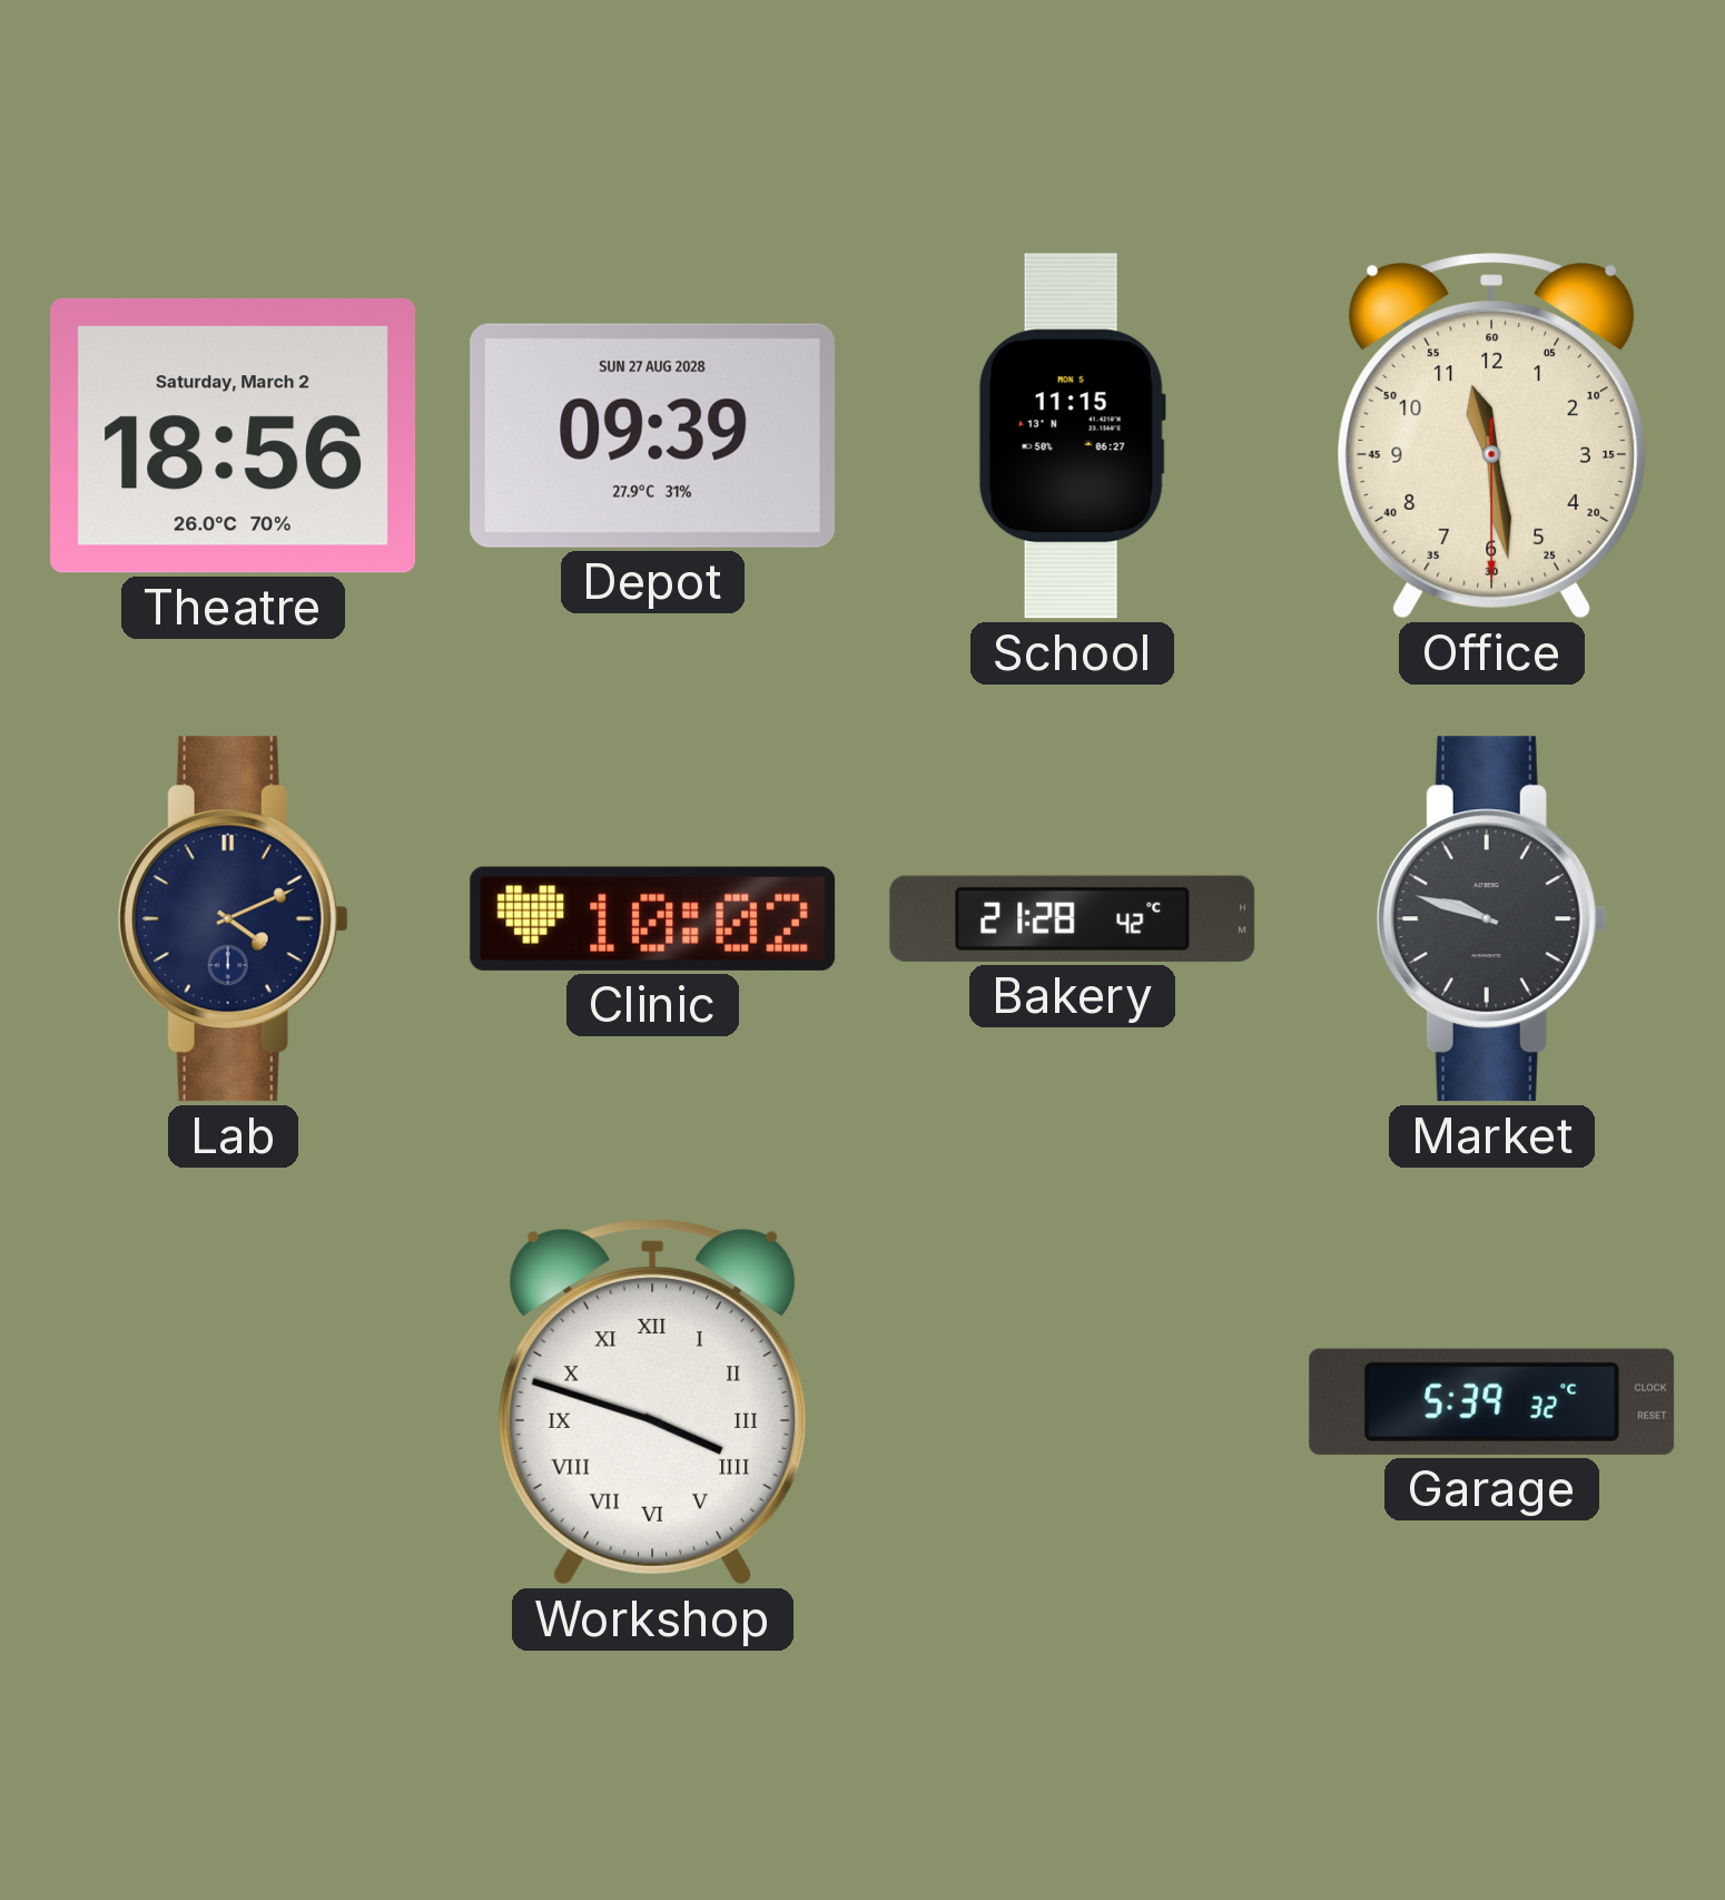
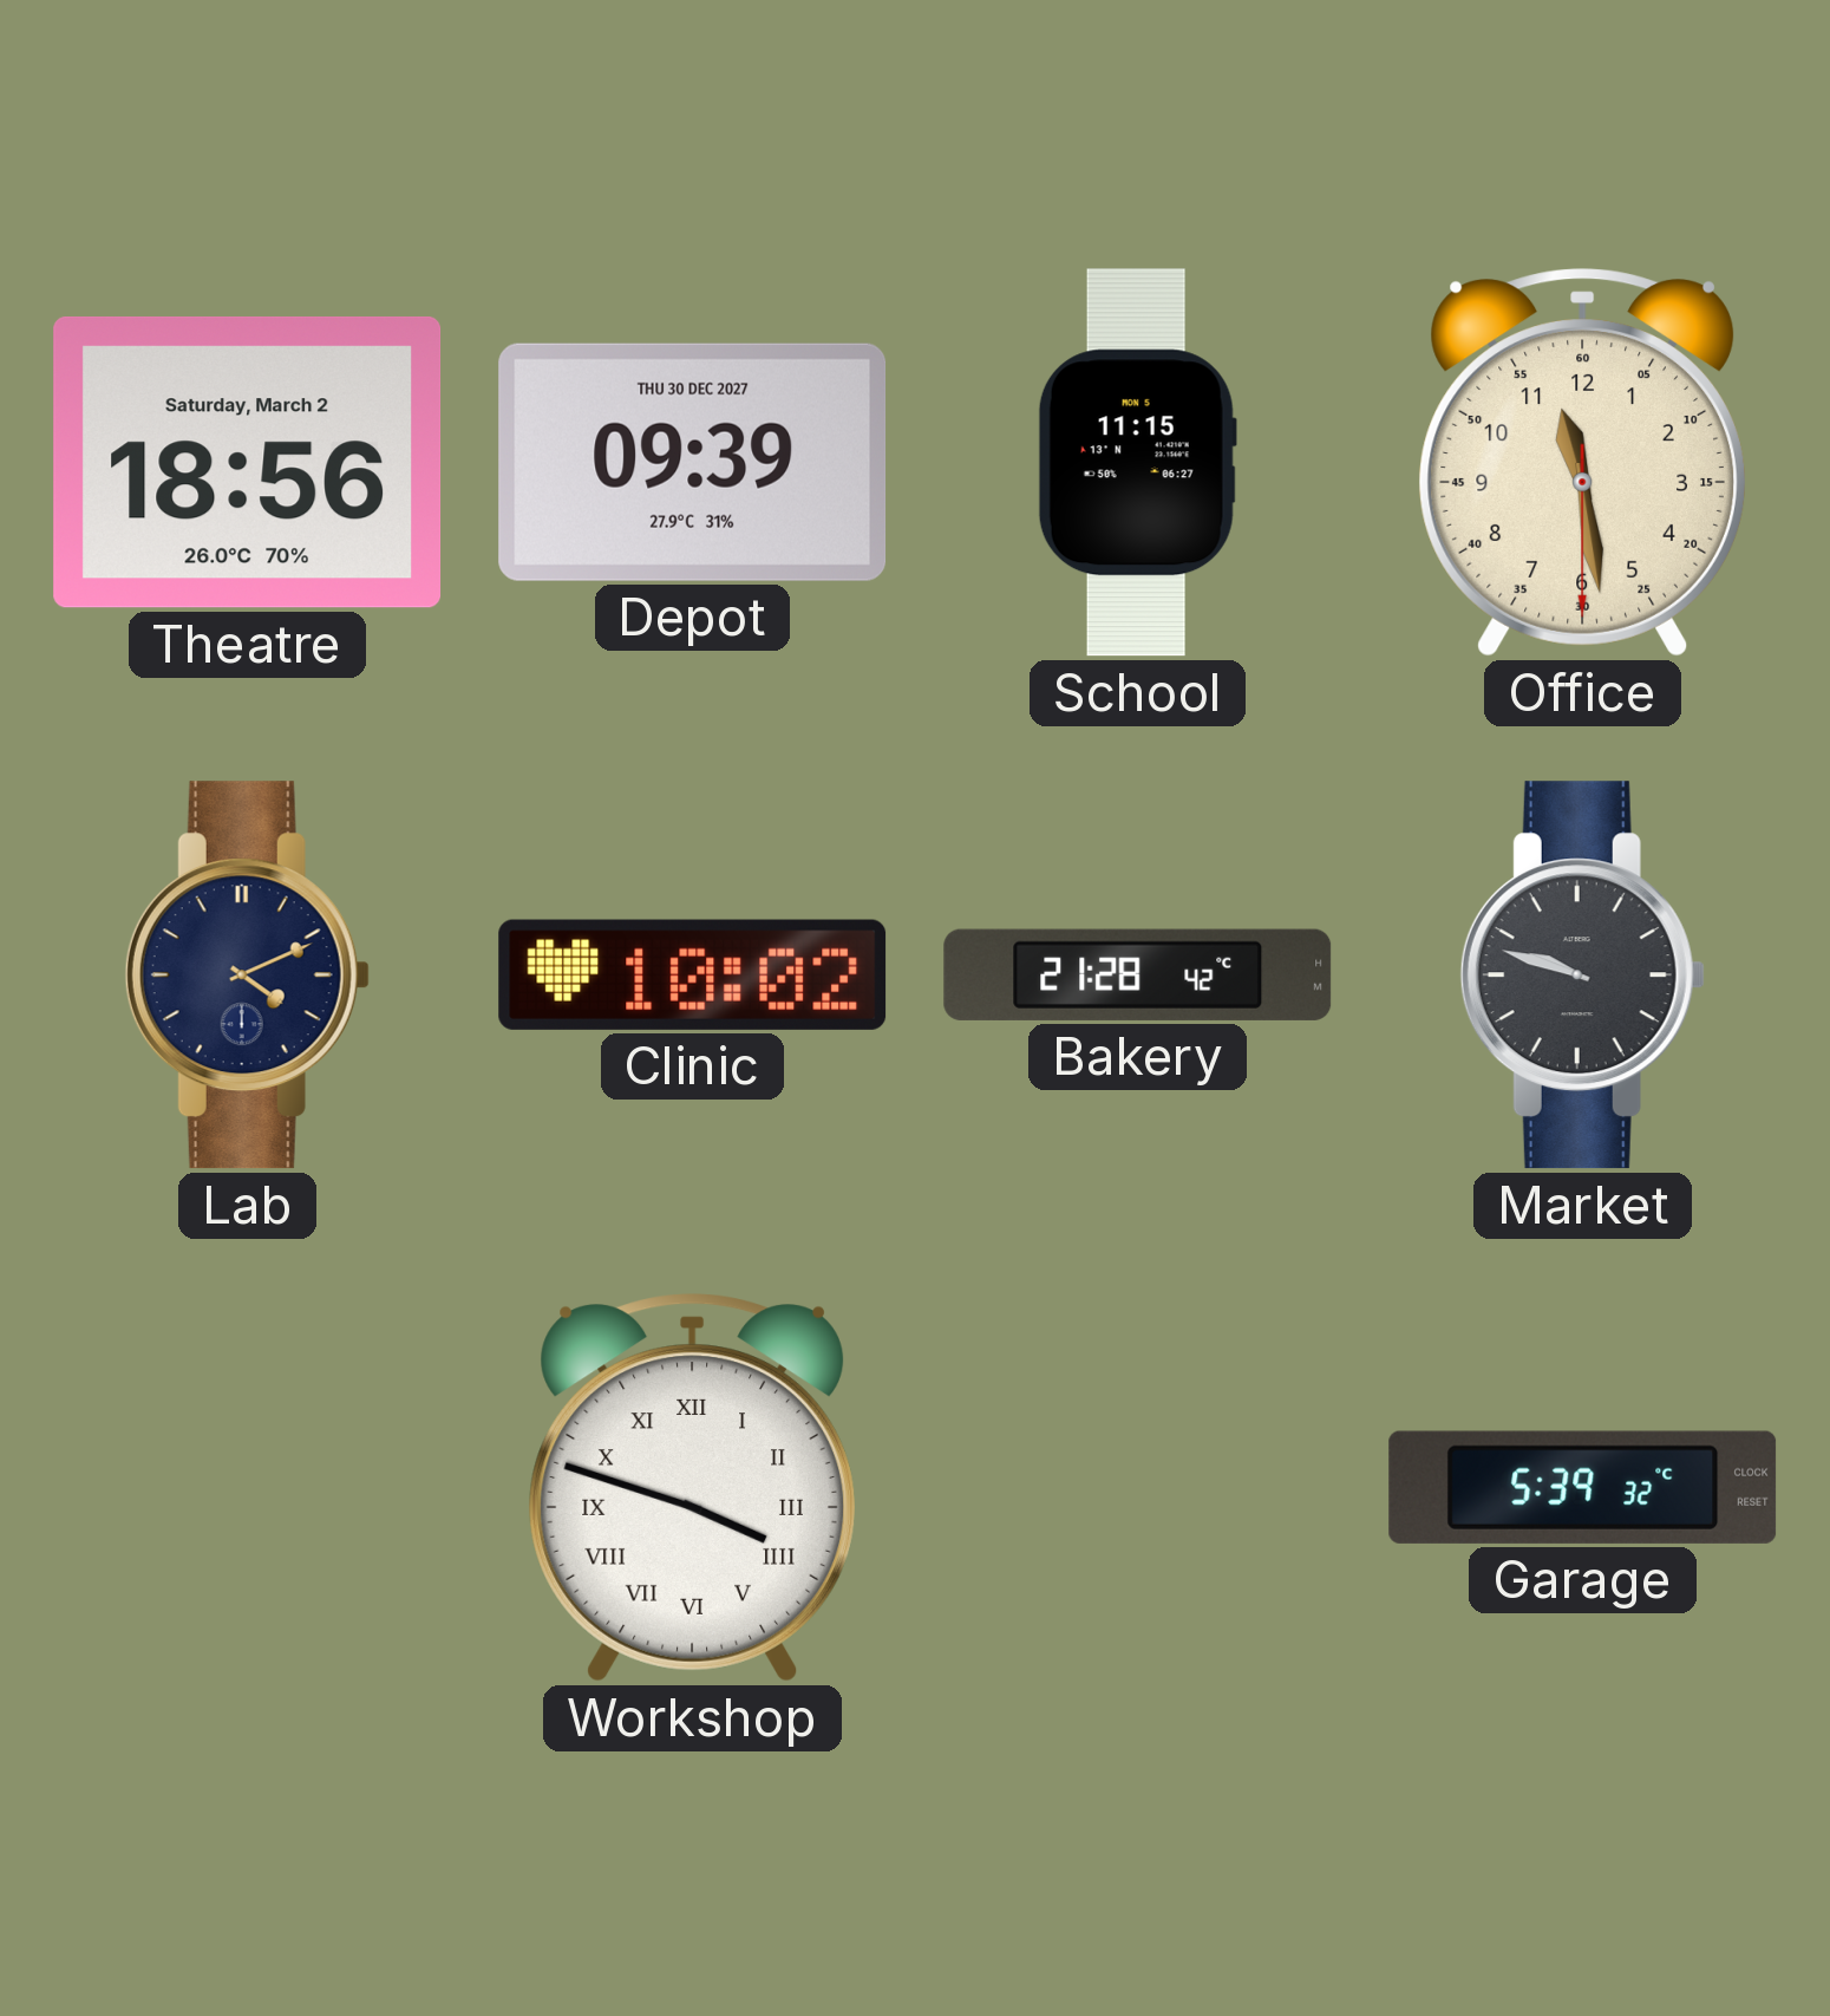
Depot date: SUN 27 AUG 2028 -> THU 30 DEC 2027
